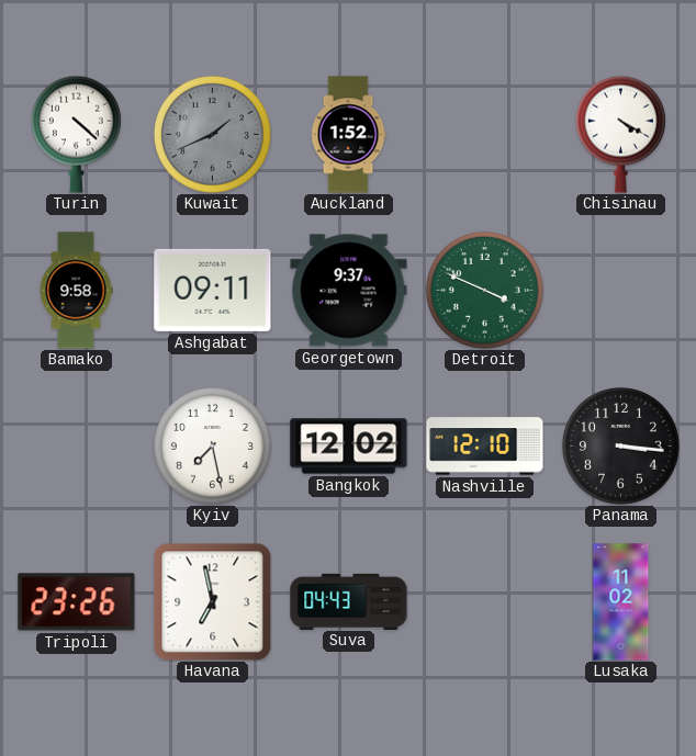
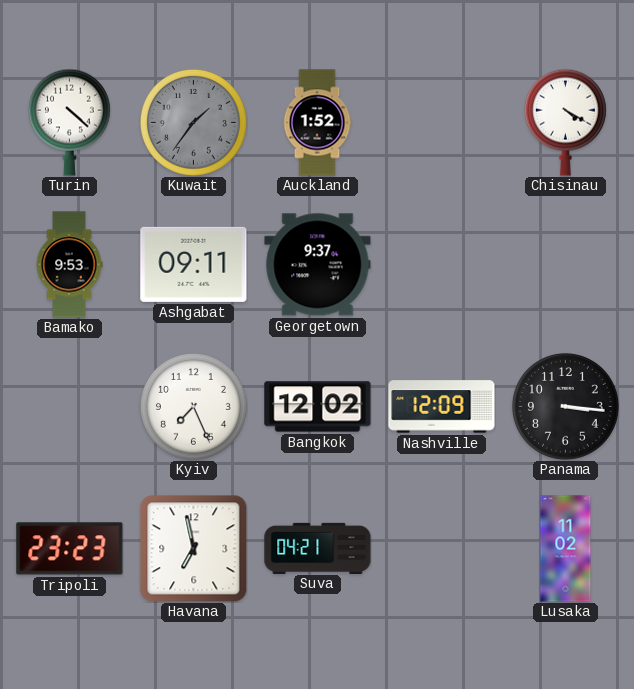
Kuwait: 1:41 -> 1:36
Bamako: 9:58 -> 9:53
Detroit: 3:49 -> none
Kyiv: 7:28 -> 7:26
Nashville: 12:10 -> 12:09
Tripoli: 23:26 -> 23:23
Suva: 04:43 -> 04:21
